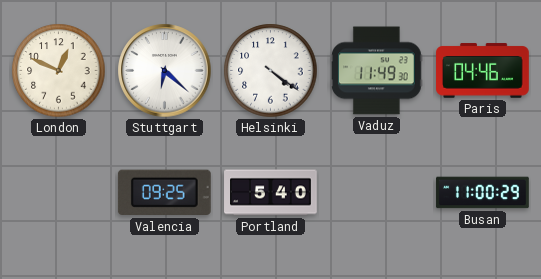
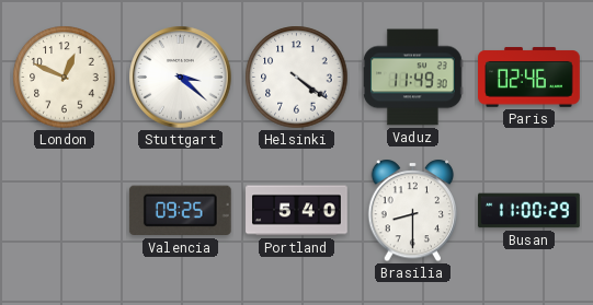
Stuttgart: 6:22 -> 3:22
Paris: 04:46 -> 02:46
Brasilia: none -> 8:30
